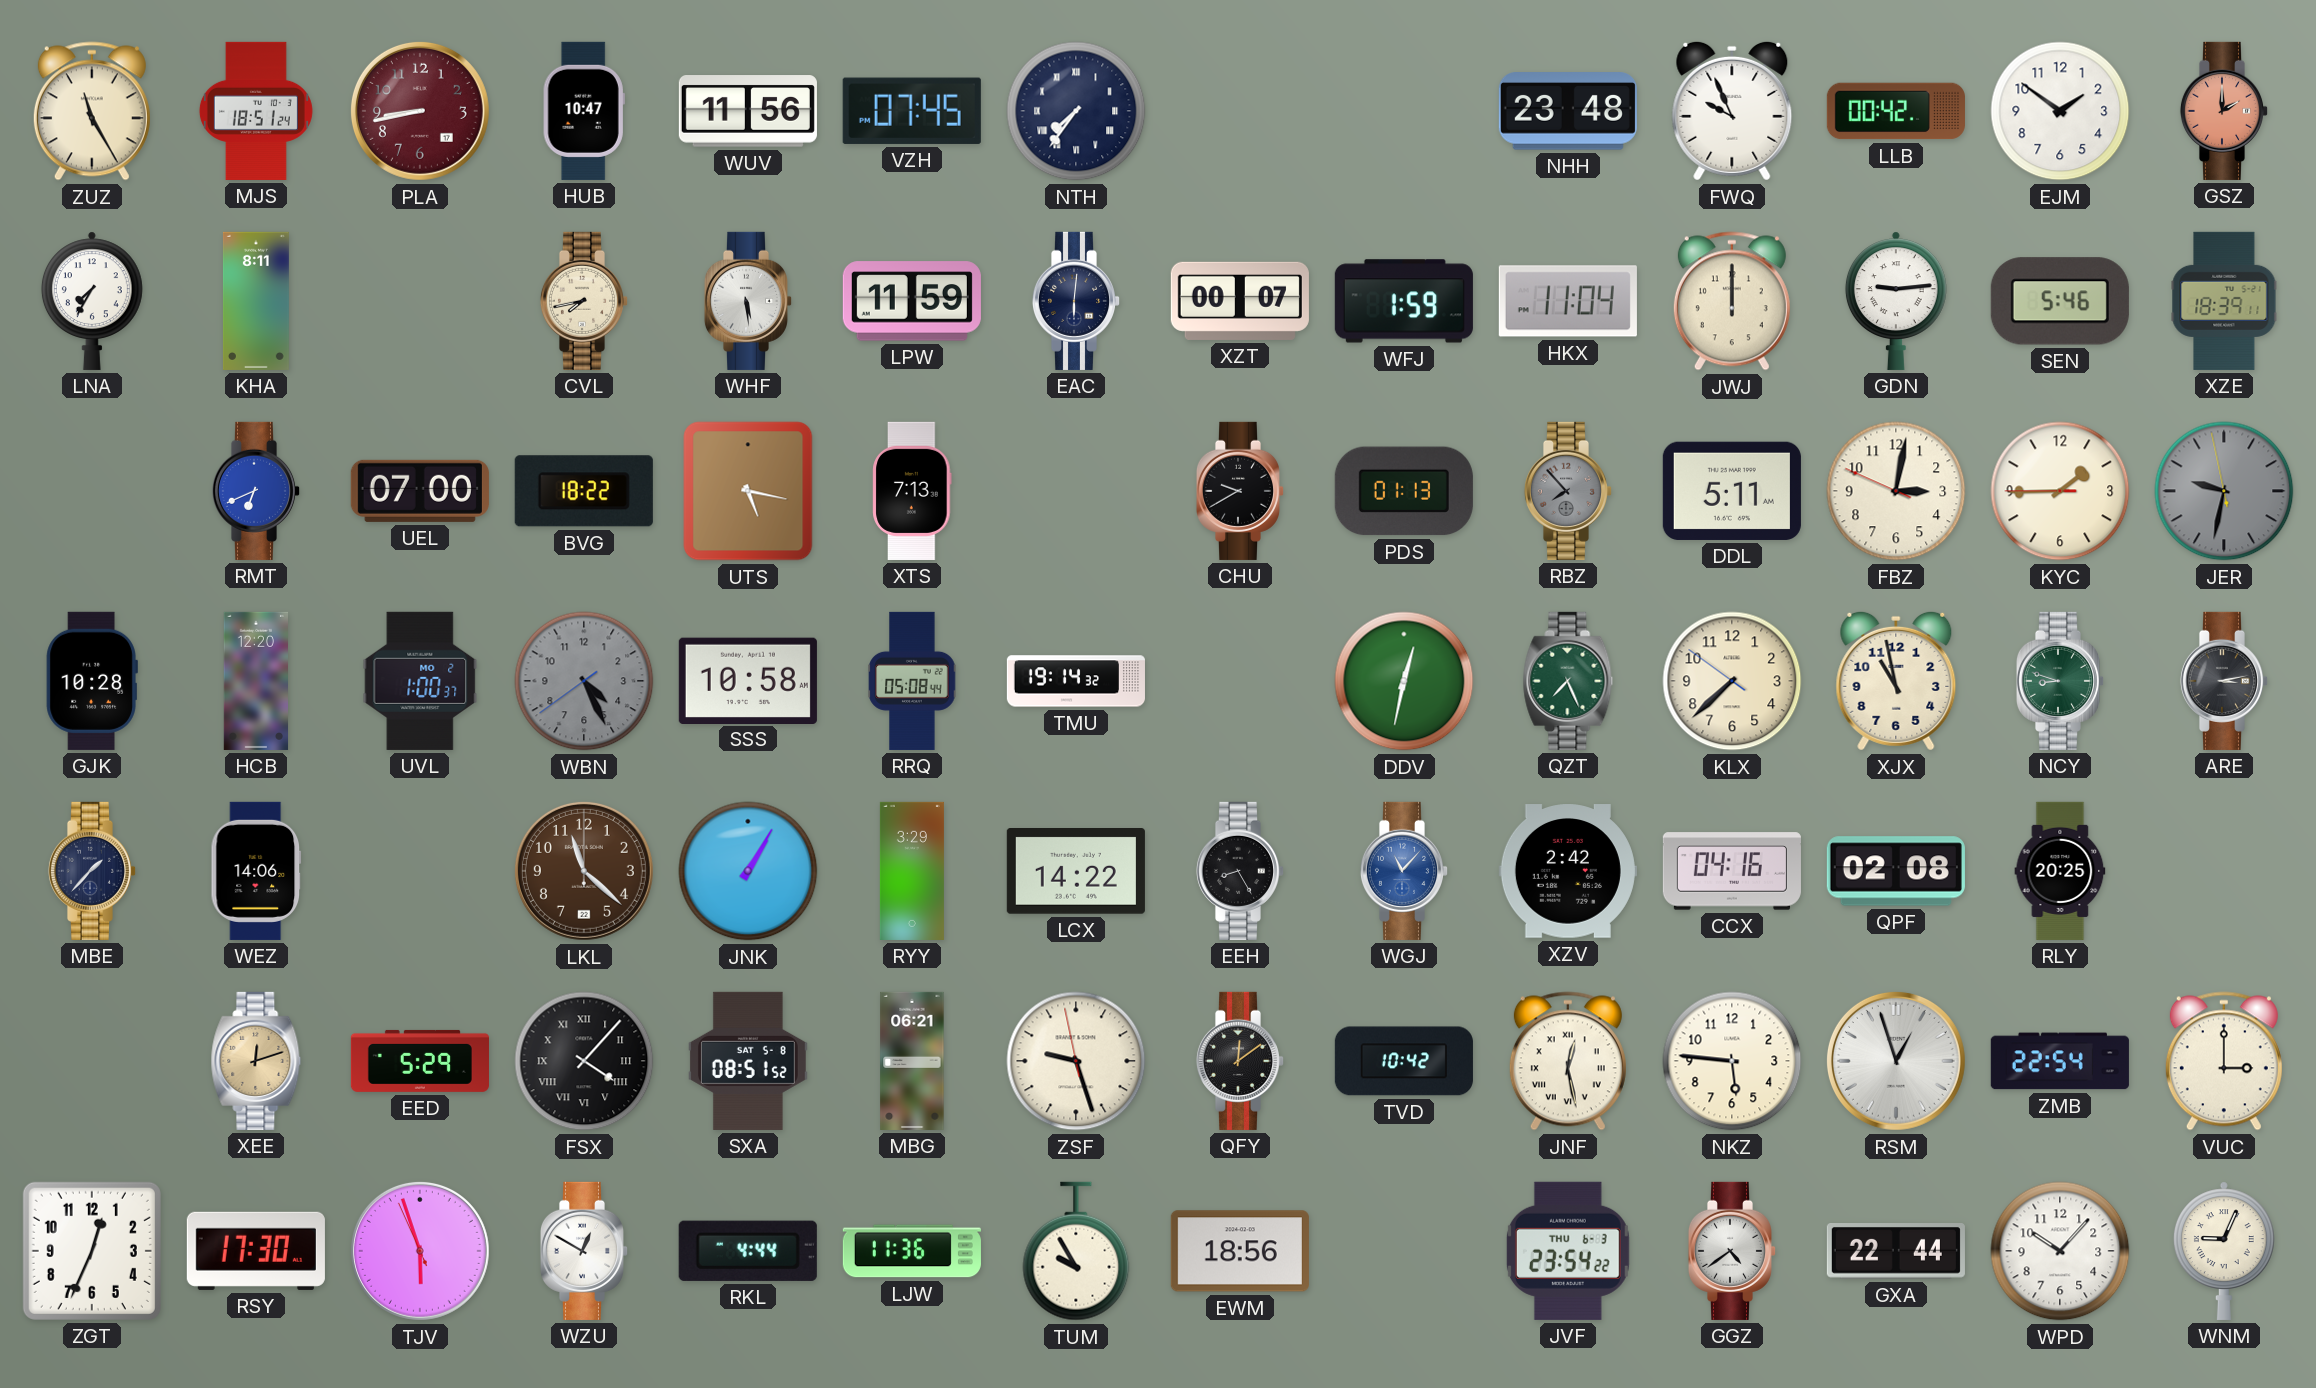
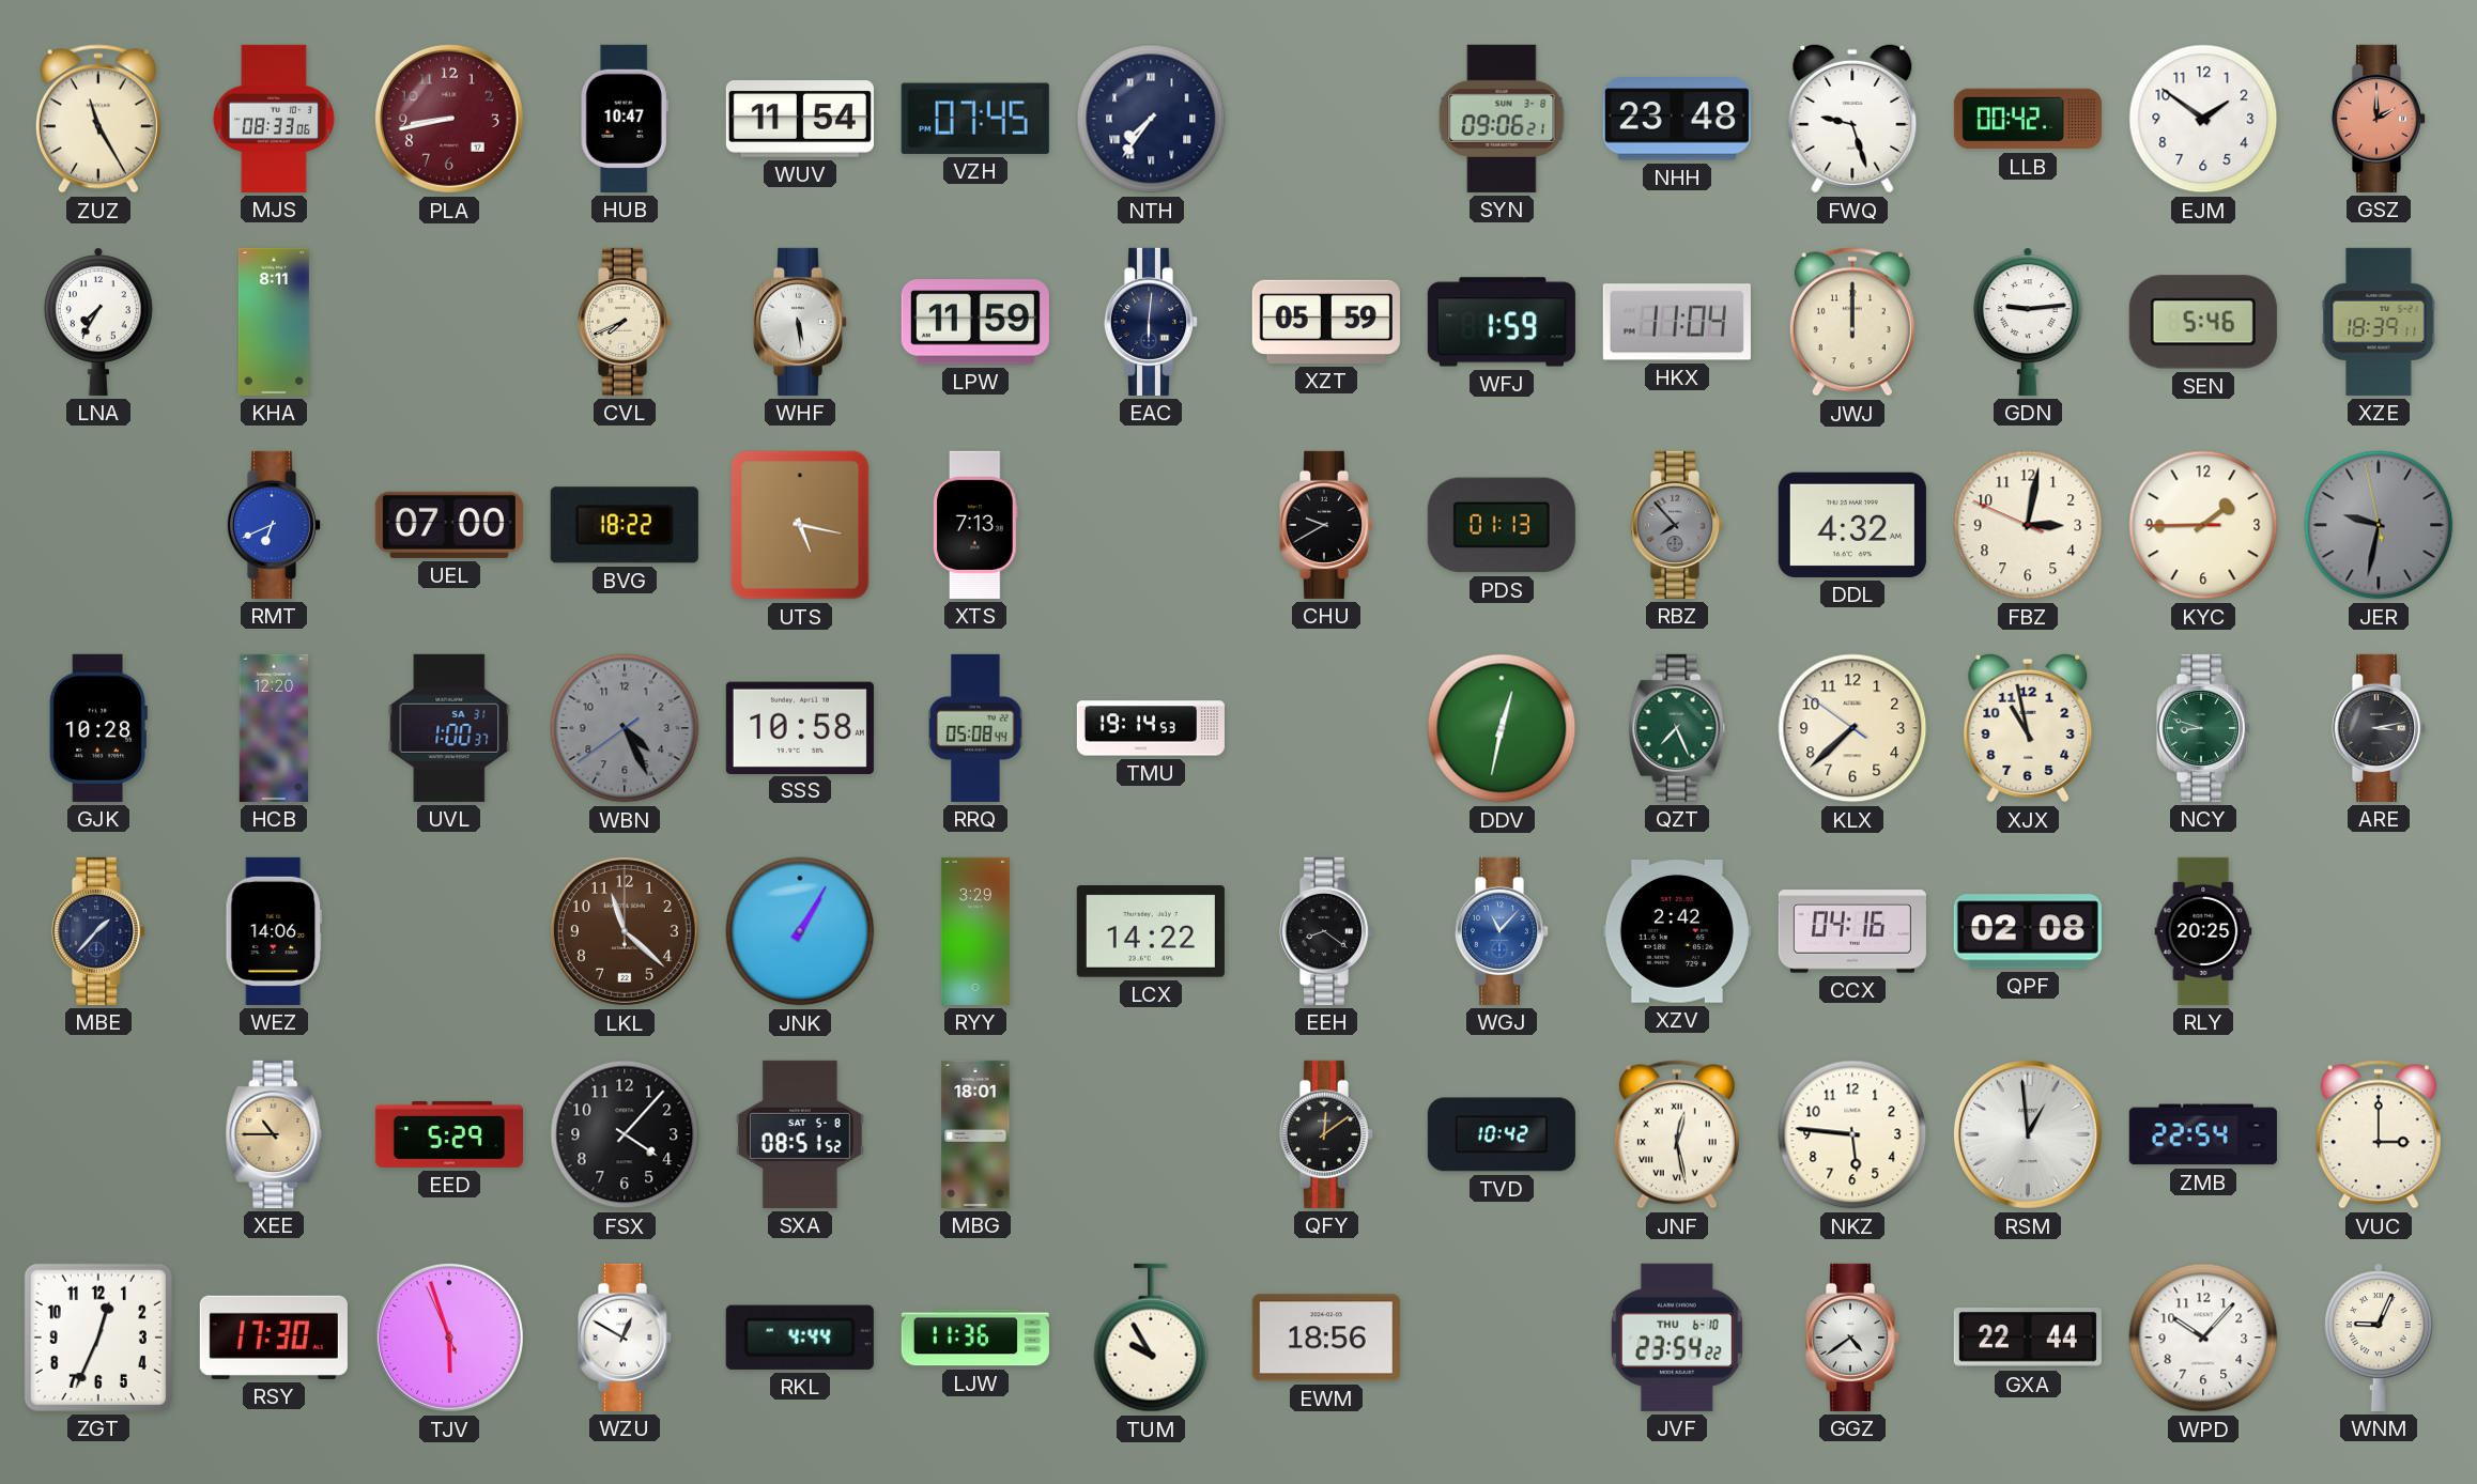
MJS: 18:51 -> 08:33
WUV: 11:56 -> 11:54
SYN: none -> 09:06
FWQ: 9:56 -> 9:27
CVL: 7:43 -> 7:41
XZT: 00:07 -> 05:59
DDL: 5:11 -> 4:32
UVL date: MO 2 -> SA 31
TMU: 19:14:32 -> 19:14:53
EEH: 8:25 -> 8:21
XEE: 12:12 -> 10:45
FSX numerals: Roman -> Arabic
MBG: 06:21 -> 18:01
ZSF: 9:26 -> none
RSM: 12:57 -> 12:59
JVF date: THU 6-3 -> THU 6-10
